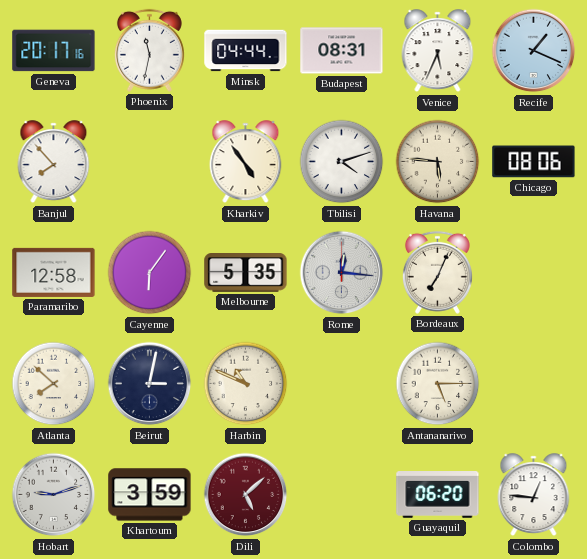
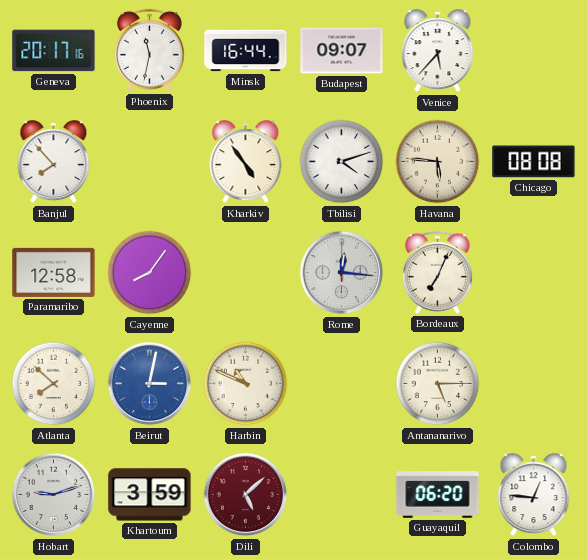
Minsk: 04:44 -> 16:44
Budapest: 08:31 -> 09:07
Venice: 5:34 -> 5:37
Recife: 1:19 -> none
Chicago: 08:06 -> 08:08
Cayenne: 6:06 -> 8:06
Melbourne: 5:35 -> none
Beirut dial: navy -> blue
